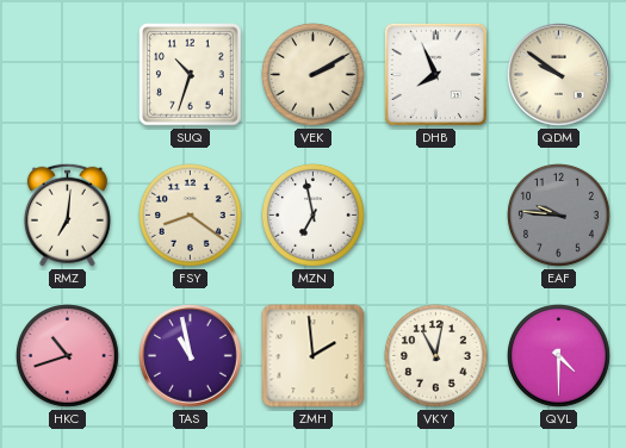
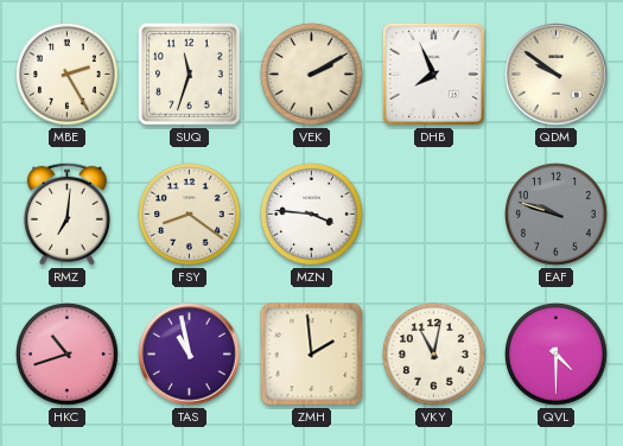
MBE: none -> 2:25
SUQ: 10:33 -> 11:33
MZN: 6:58 -> 3:46
EAF: 9:46 -> 9:48
